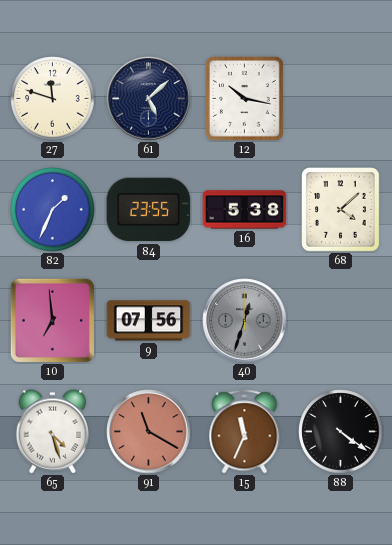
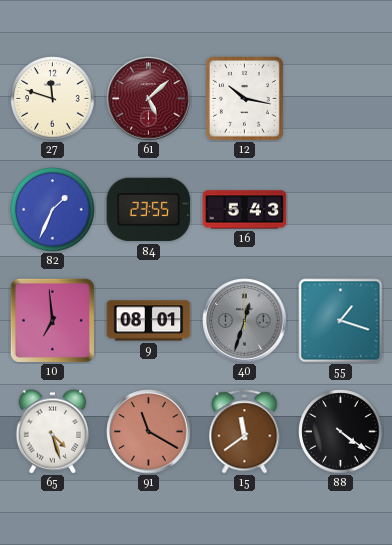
61 dial: navy -> burgundy
16: 5:38 -> 5:43
68: 4:08 -> none
9: 07:56 -> 08:01
55: none -> 1:18
15: 11:34 -> 11:39
